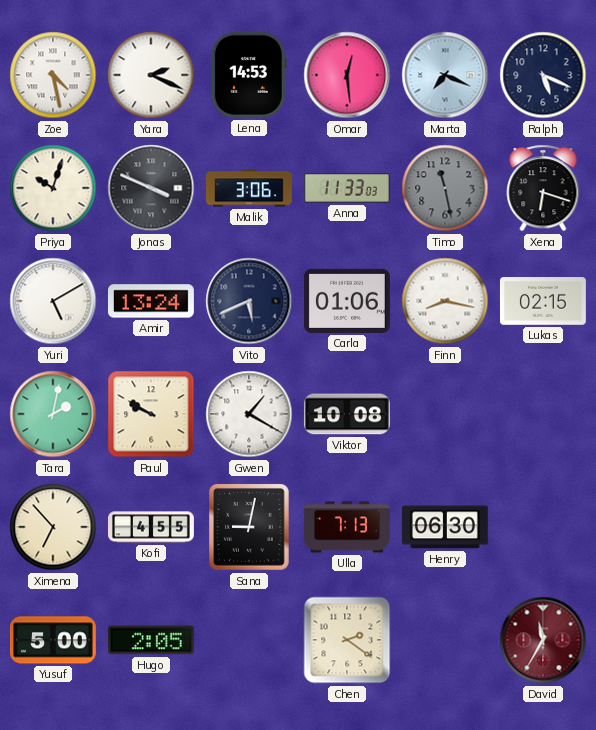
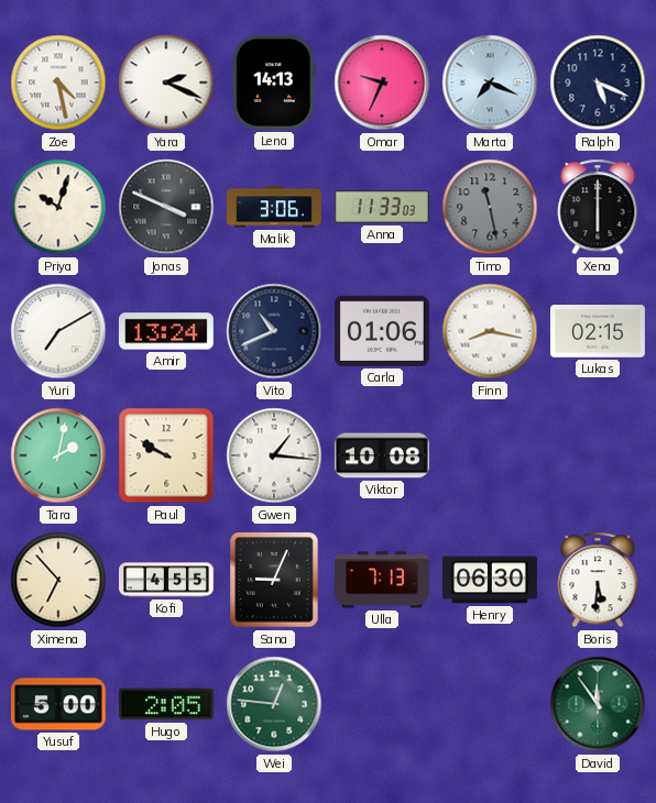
Lena: 14:53 -> 14:13
Omar: 12:29 -> 9:34
Xena: 6:18 -> 6:00
Yuri: 5:10 -> 7:10
Vito: 5:41 -> 10:41
Gwen: 1:20 -> 1:16
Sana: 9:02 -> 9:04
Boris: none -> 5:31
Wei: none -> 12:46
Chen: 2:21 -> none
David: 11:35 -> 11:54
David dial: burgundy -> green
